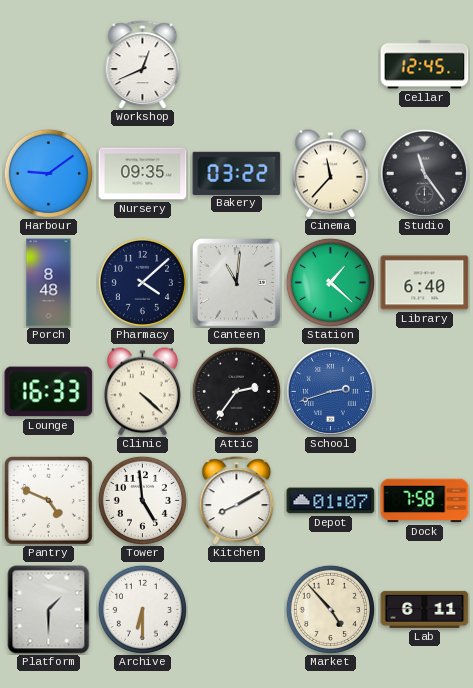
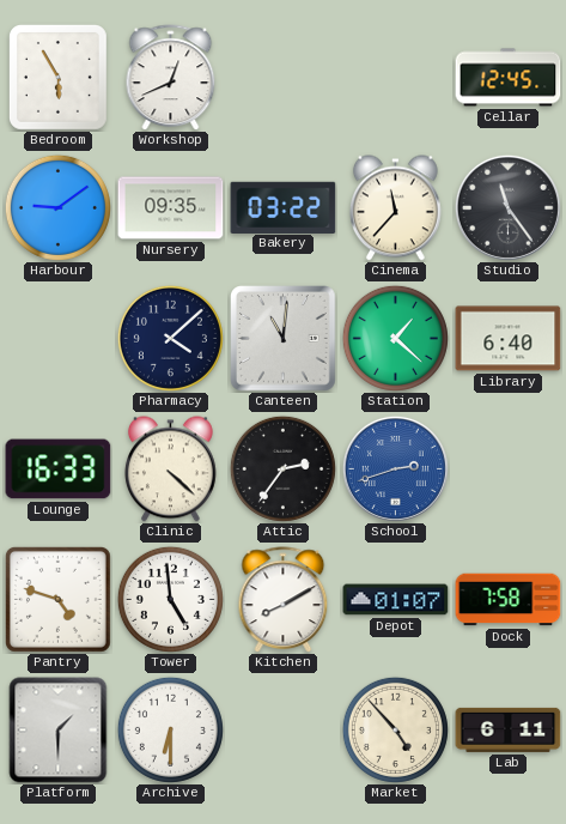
Bedroom: none -> 5:55
Porch: 8:48 -> none
Pantry: 4:49 -> 4:48
